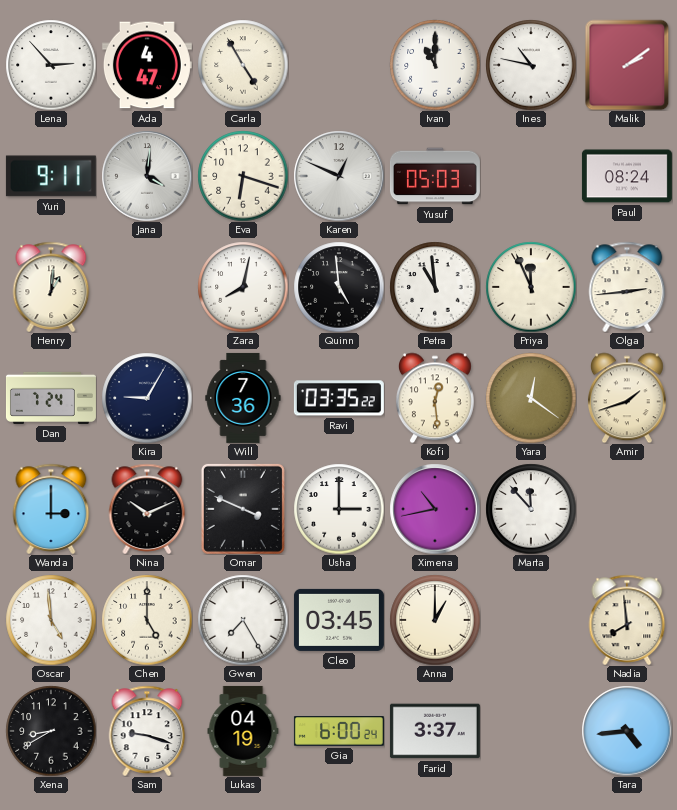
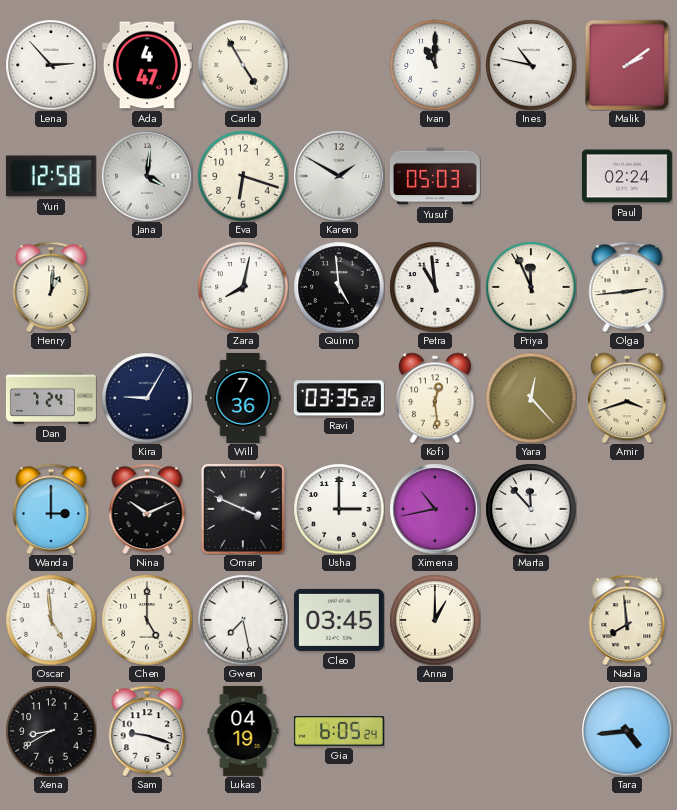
Yuri: 9:11 -> 12:58
Karen: 12:49 -> 1:50
Paul: 08:24 -> 02:24
Yara: 12:21 -> 12:23
Amir: 1:42 -> 3:42
Gwen: 7:25 -> 7:28
Gia: 6:00 -> 6:05
Farid: 3:37 -> none
